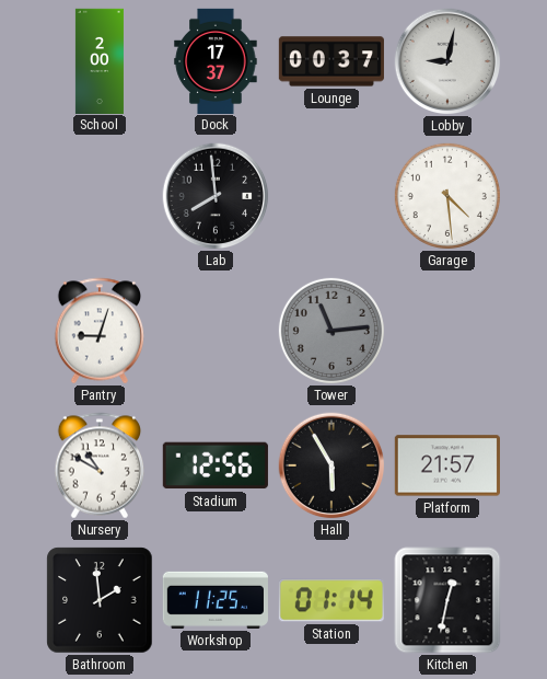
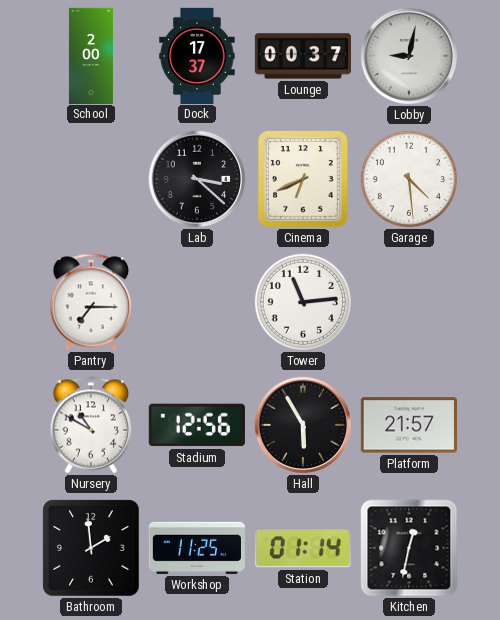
Lab: 7:59 -> 3:22
Cinema: none -> 6:41
Pantry: 9:03 -> 7:15
Tower dial: grey -> white
